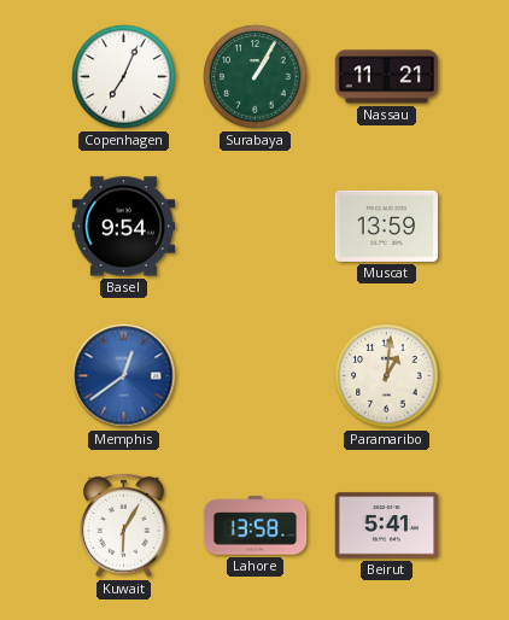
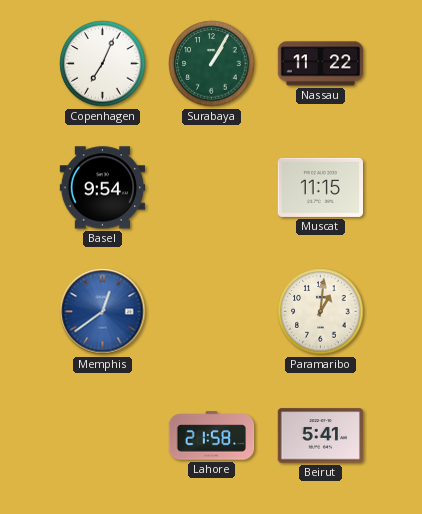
Nassau: 11:21 -> 11:22
Muscat: 13:59 -> 11:15
Kuwait: 6:05 -> none
Lahore: 13:58 -> 21:58
